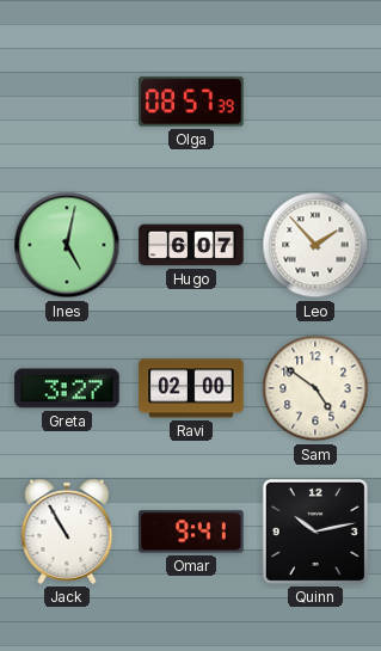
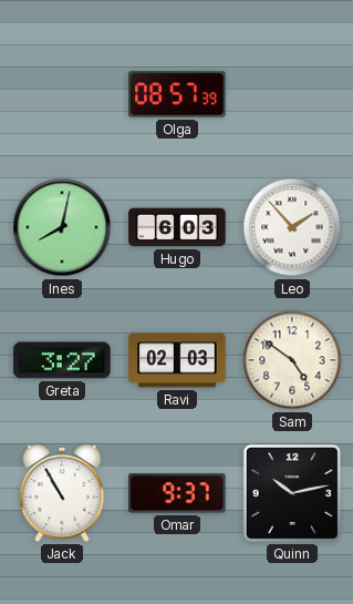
Ines: 5:02 -> 8:02
Hugo: 6:07 -> 6:03
Ravi: 02:00 -> 02:03
Omar: 9:41 -> 9:37
